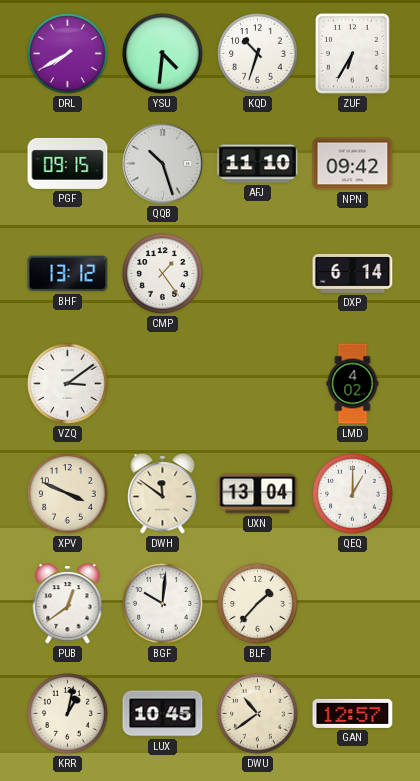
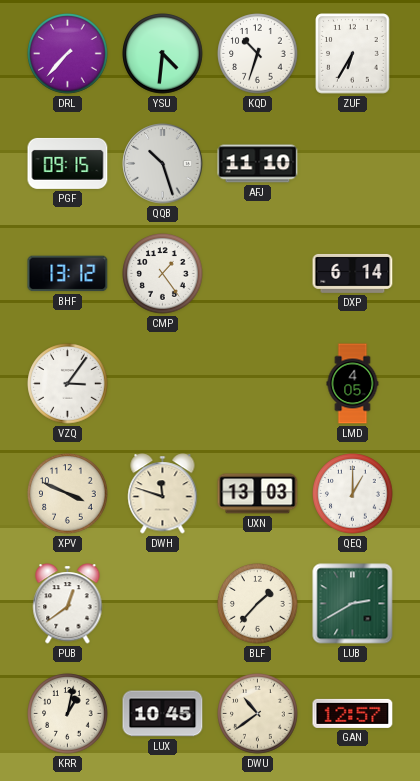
DRL: 7:40 -> 7:37
NPN: 09:42 -> none
VZQ: 3:09 -> 3:06
LMD: 4:02 -> 4:05
DWH: 11:51 -> 11:48
UXN: 13:04 -> 13:03
BGF: 10:01 -> none
LUB: none -> 2:40
